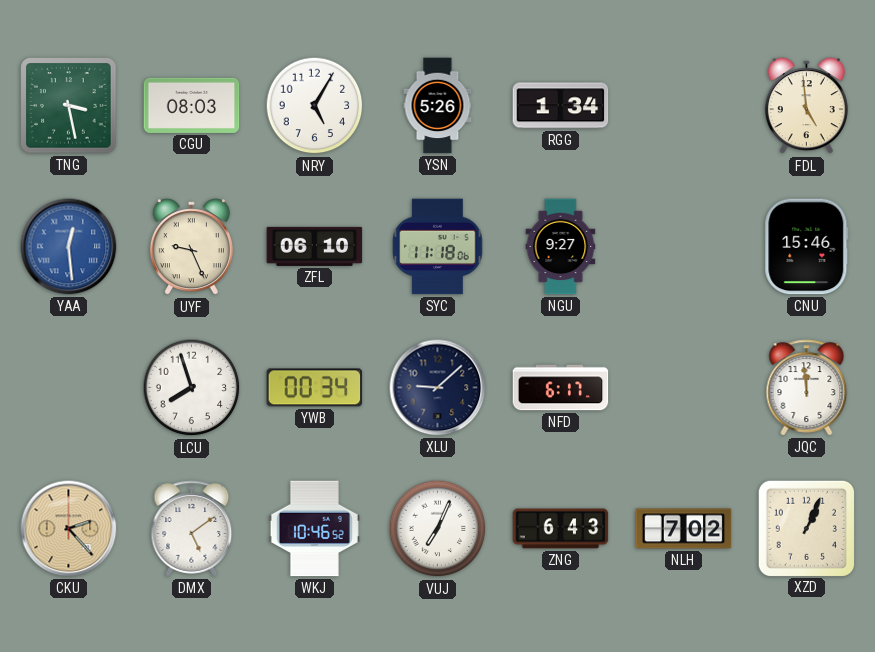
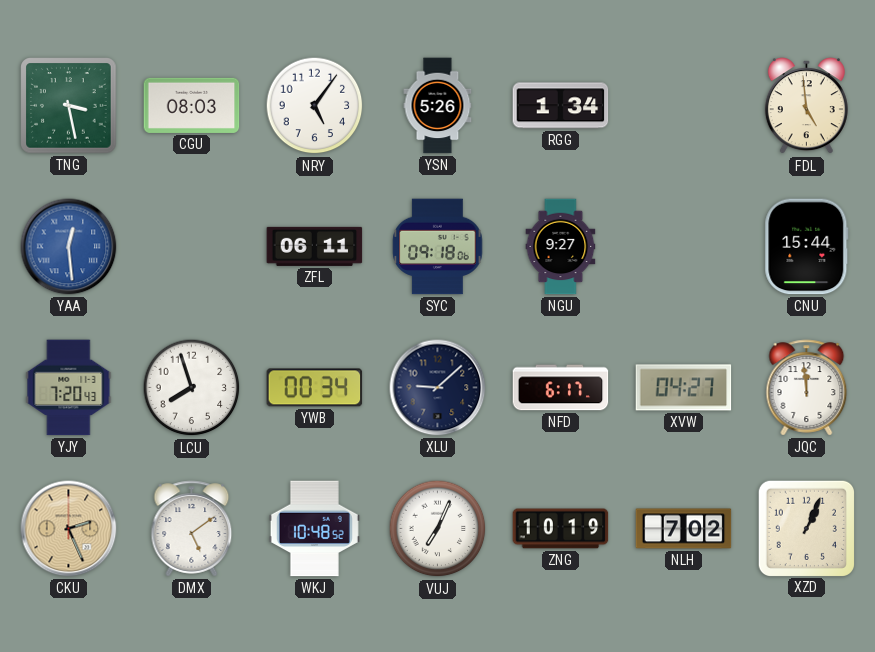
NRY: 5:05 -> 5:06
UYF: 9:26 -> none
ZFL: 06:10 -> 06:11
SYC: 11:18 -> 09:18
CNU: 15:46 -> 15:44
YJY: none -> 7:20
XVW: none -> 04:27
CKU: 2:23 -> 2:26
WKJ: 10:46 -> 10:48
ZNG: 6:43 -> 10:19
